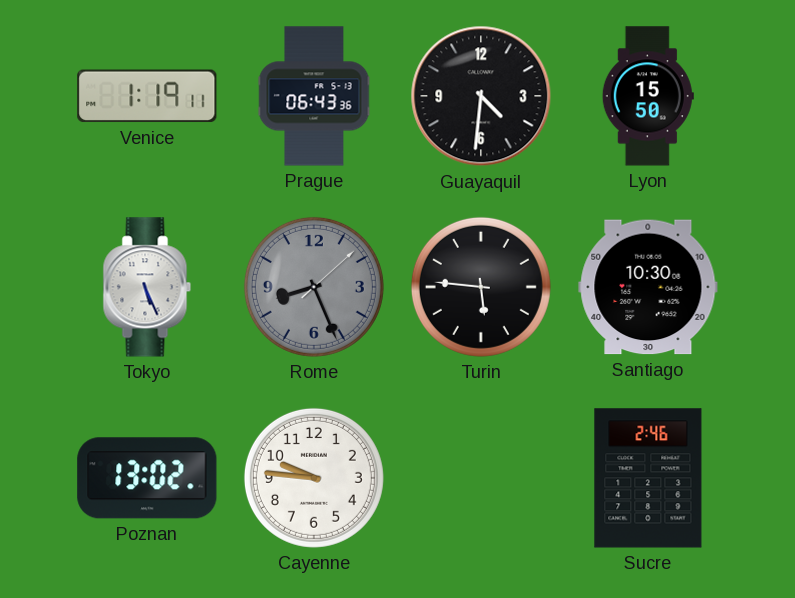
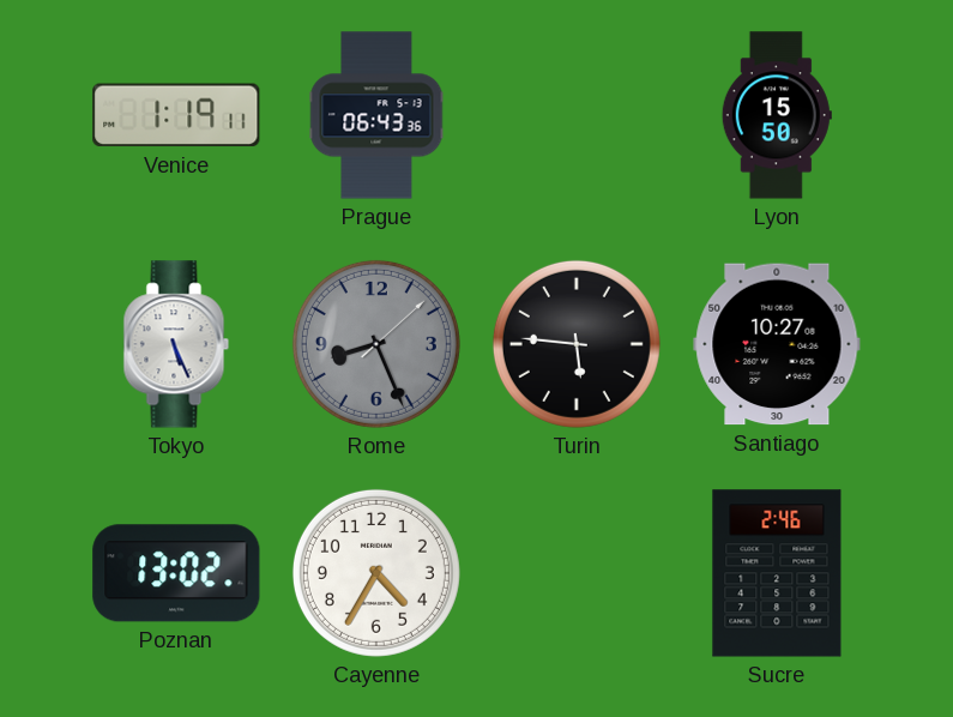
Guayaquil: 4:31 -> none
Santiago: 10:30 -> 10:27
Cayenne: 9:46 -> 4:35
